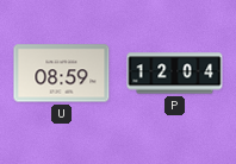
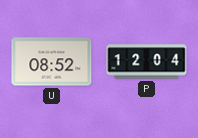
U: 08:59 -> 08:52
